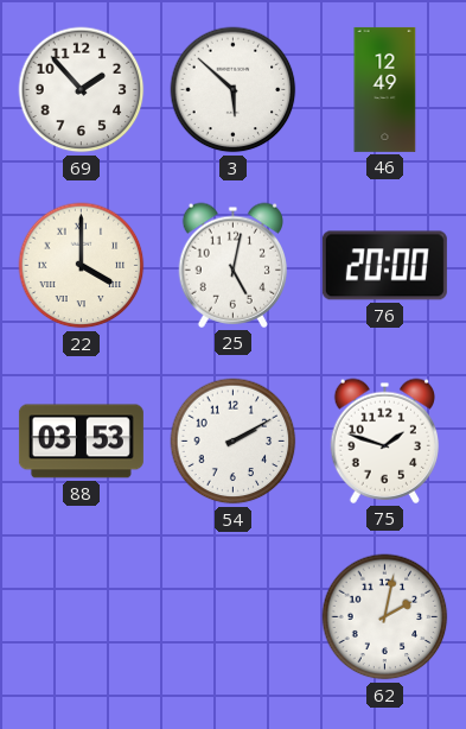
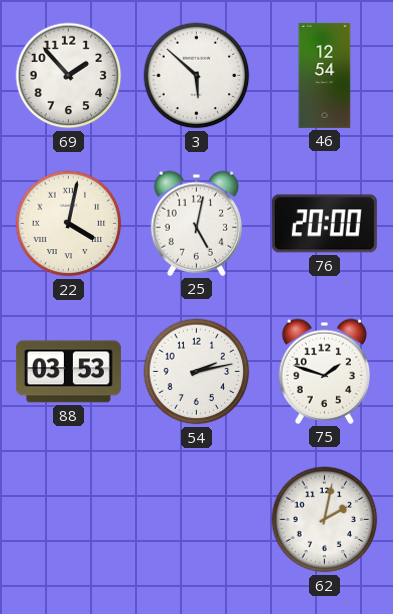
46: 12:49 -> 12:54
22: 4:00 -> 4:02
54: 2:10 -> 2:13
